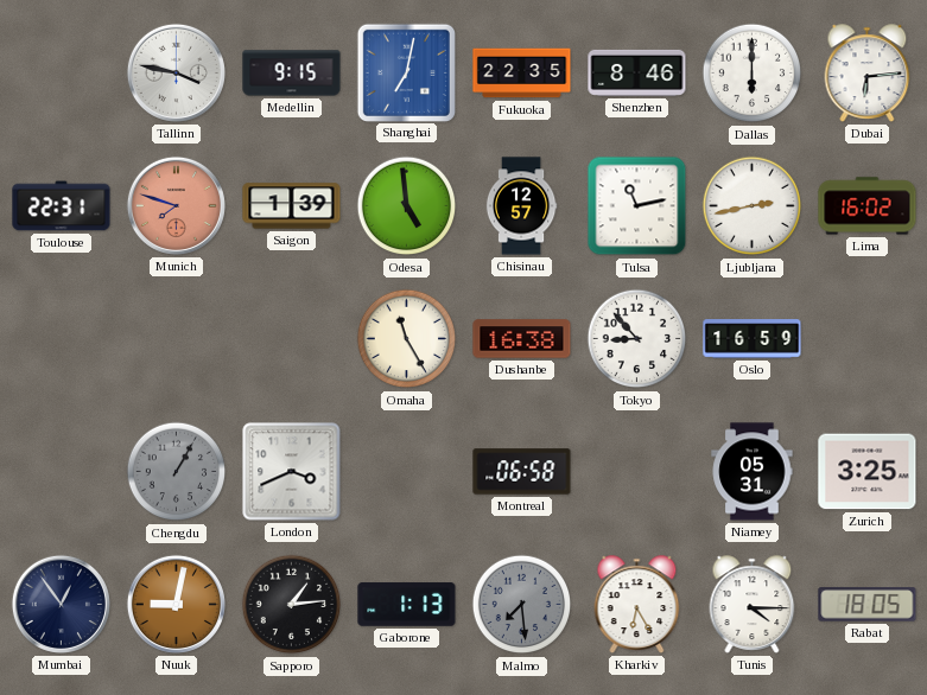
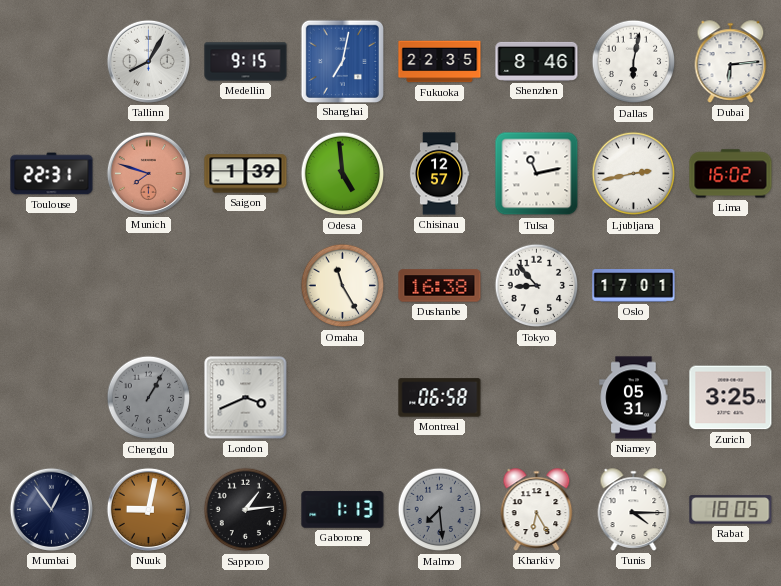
Tallinn: 3:47 -> 8:05
Dallas: 6:00 -> 6:02
Oslo: 16:59 -> 17:01
